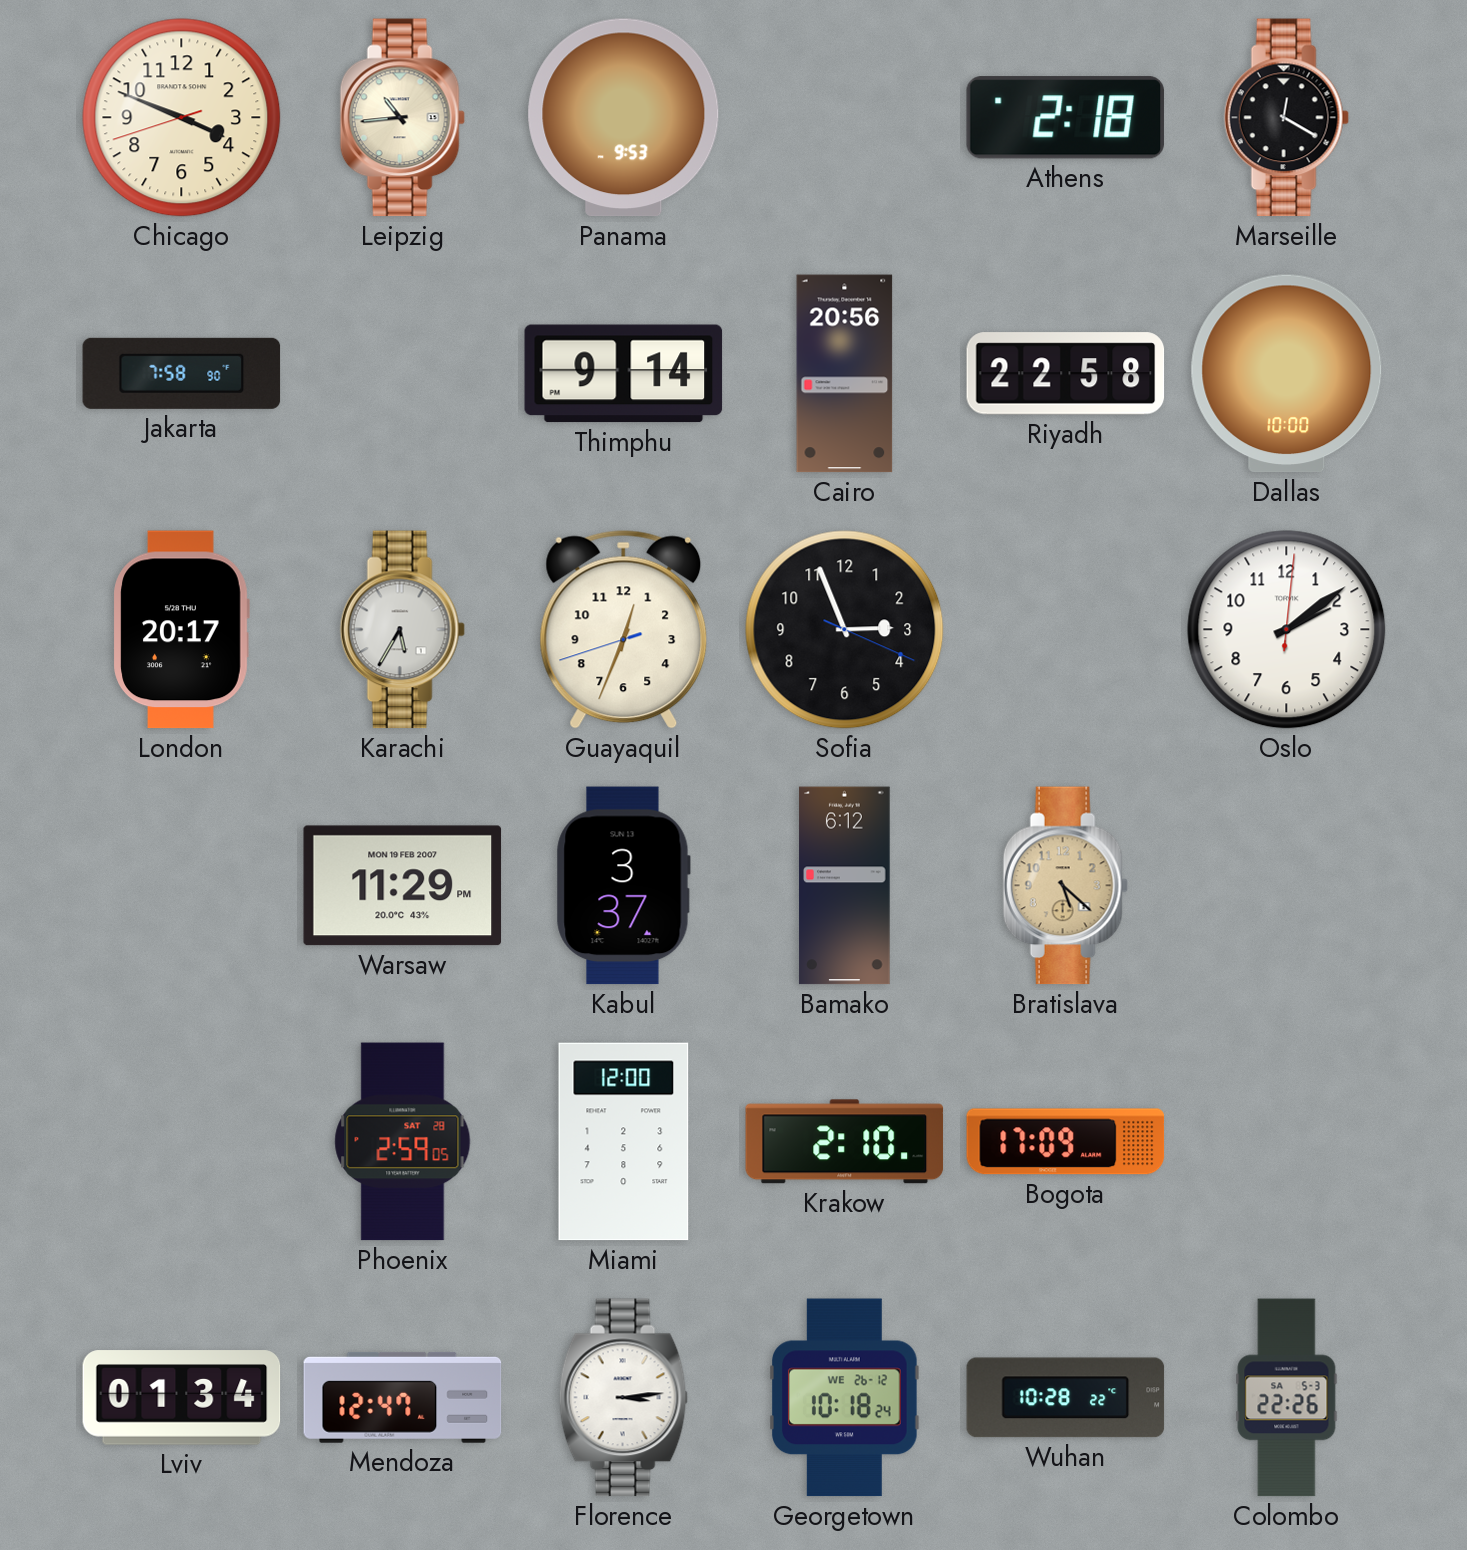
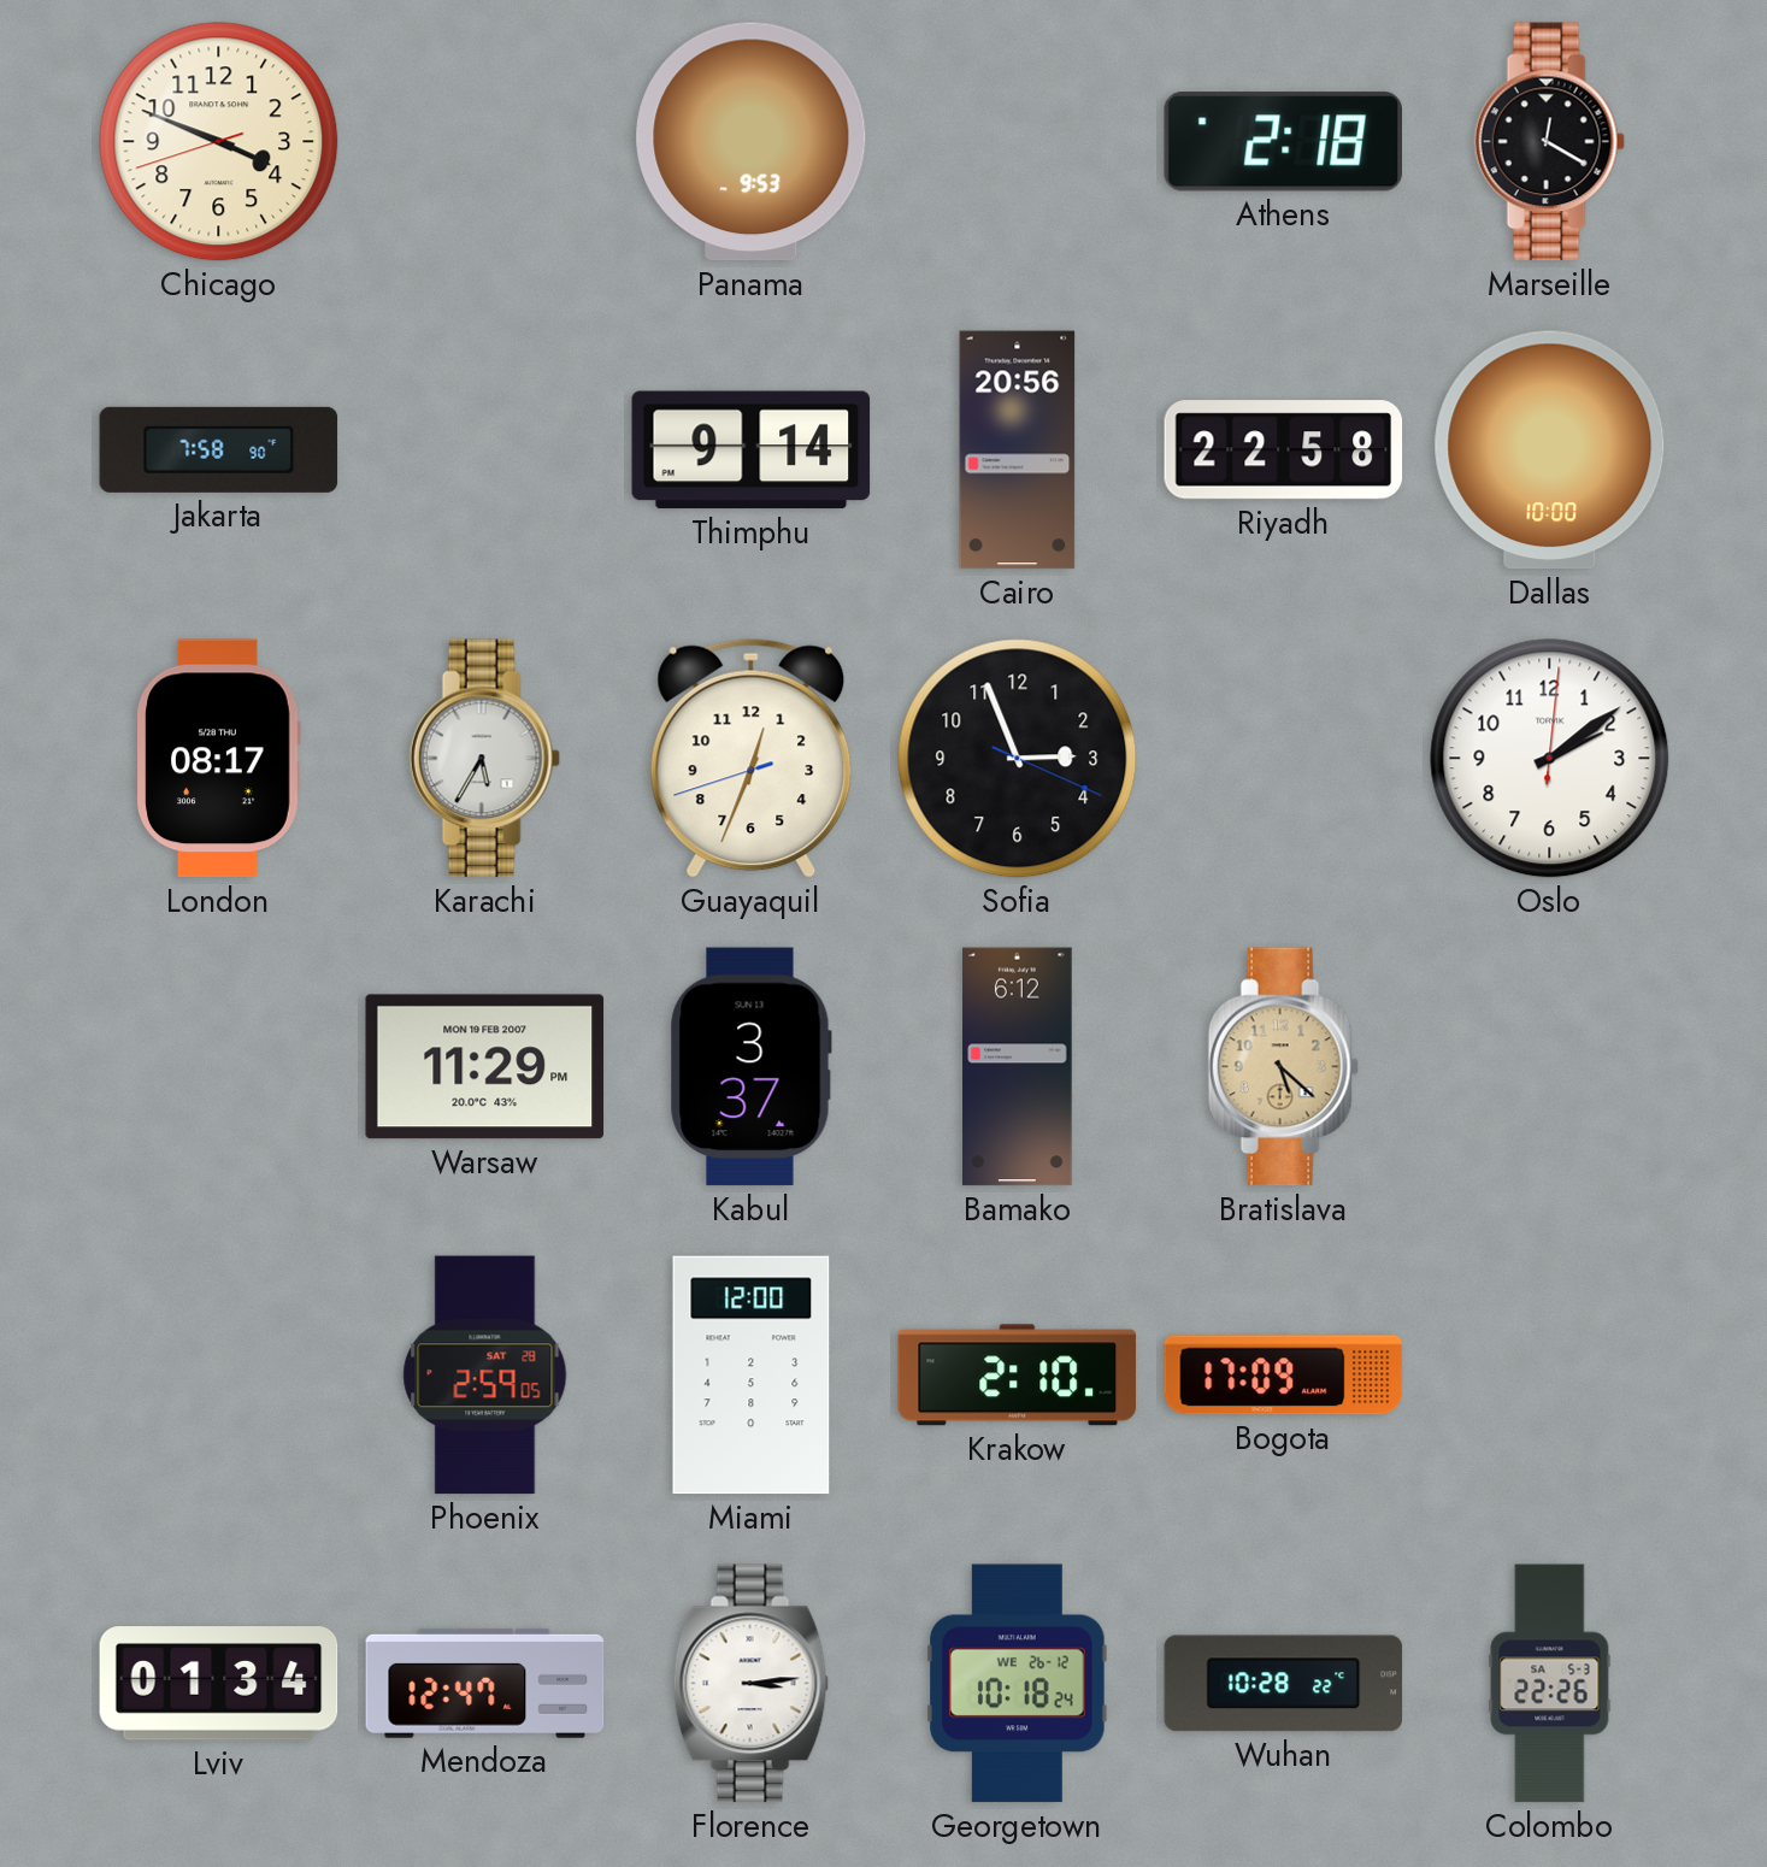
Leipzig: 10:44 -> none
London: 20:17 -> 08:17
